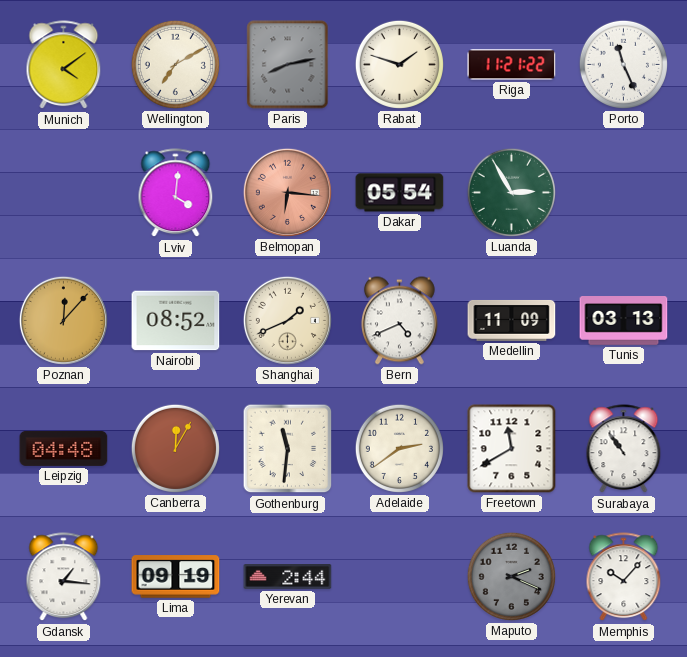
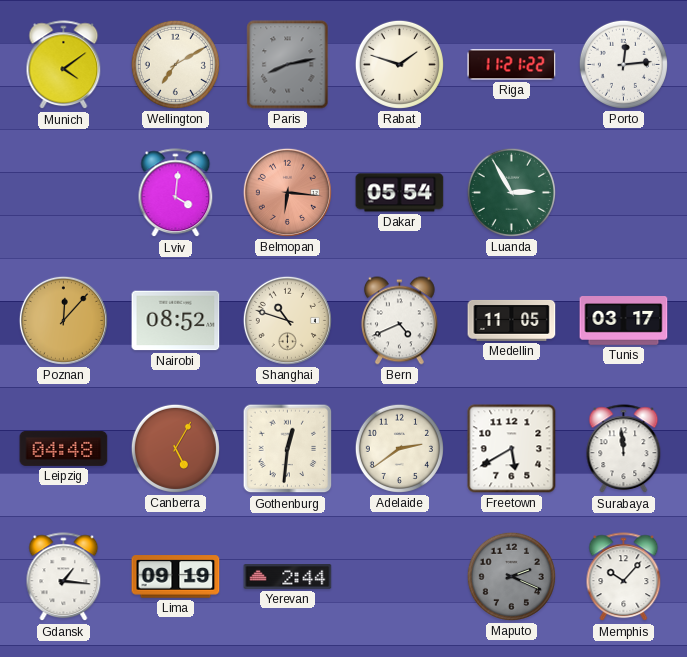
Porto: 11:26 -> 12:14
Shanghai: 1:41 -> 10:48
Medellin: 11:09 -> 11:05
Tunis: 03:13 -> 03:17
Canberra: 12:05 -> 5:05
Gothenburg: 11:31 -> 12:31
Freetown: 11:40 -> 5:40
Surabaya: 10:54 -> 11:59
